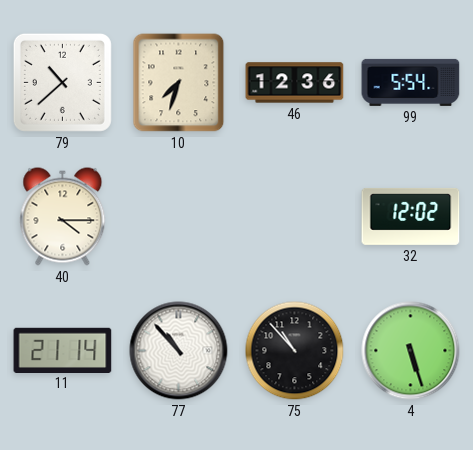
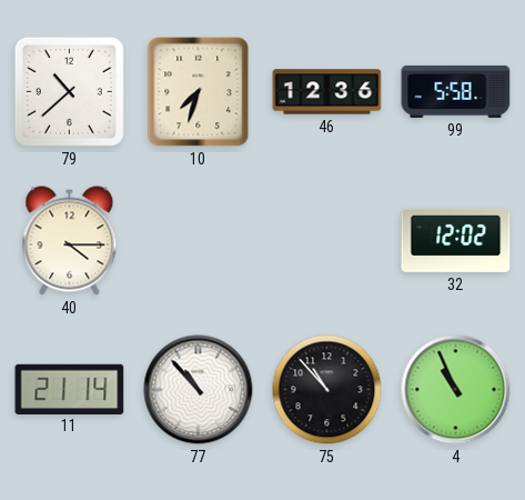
99: 5:54 -> 5:58
4: 5:27 -> 10:56
